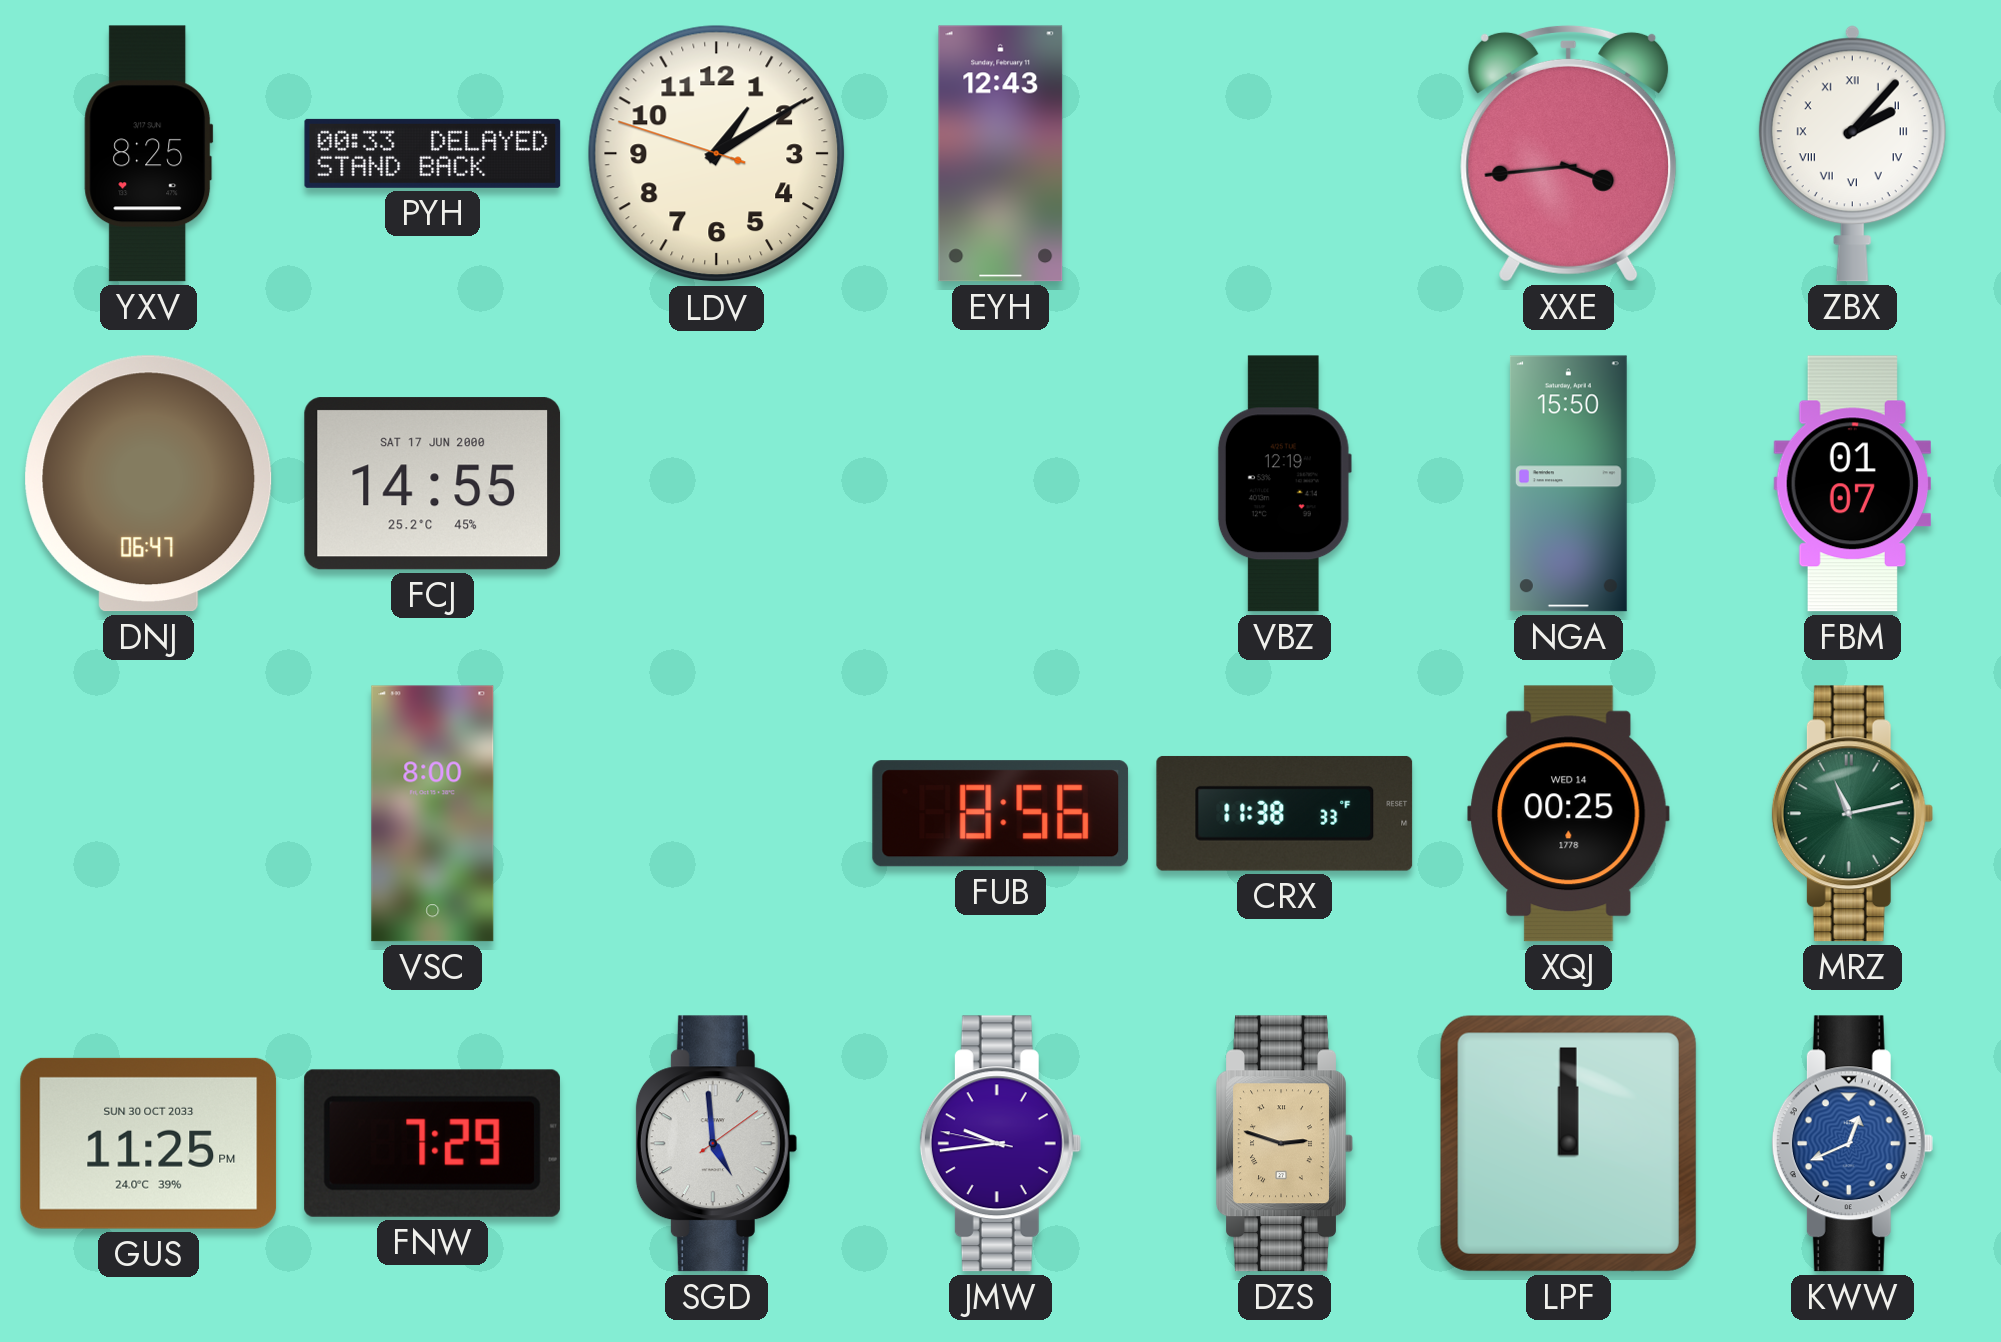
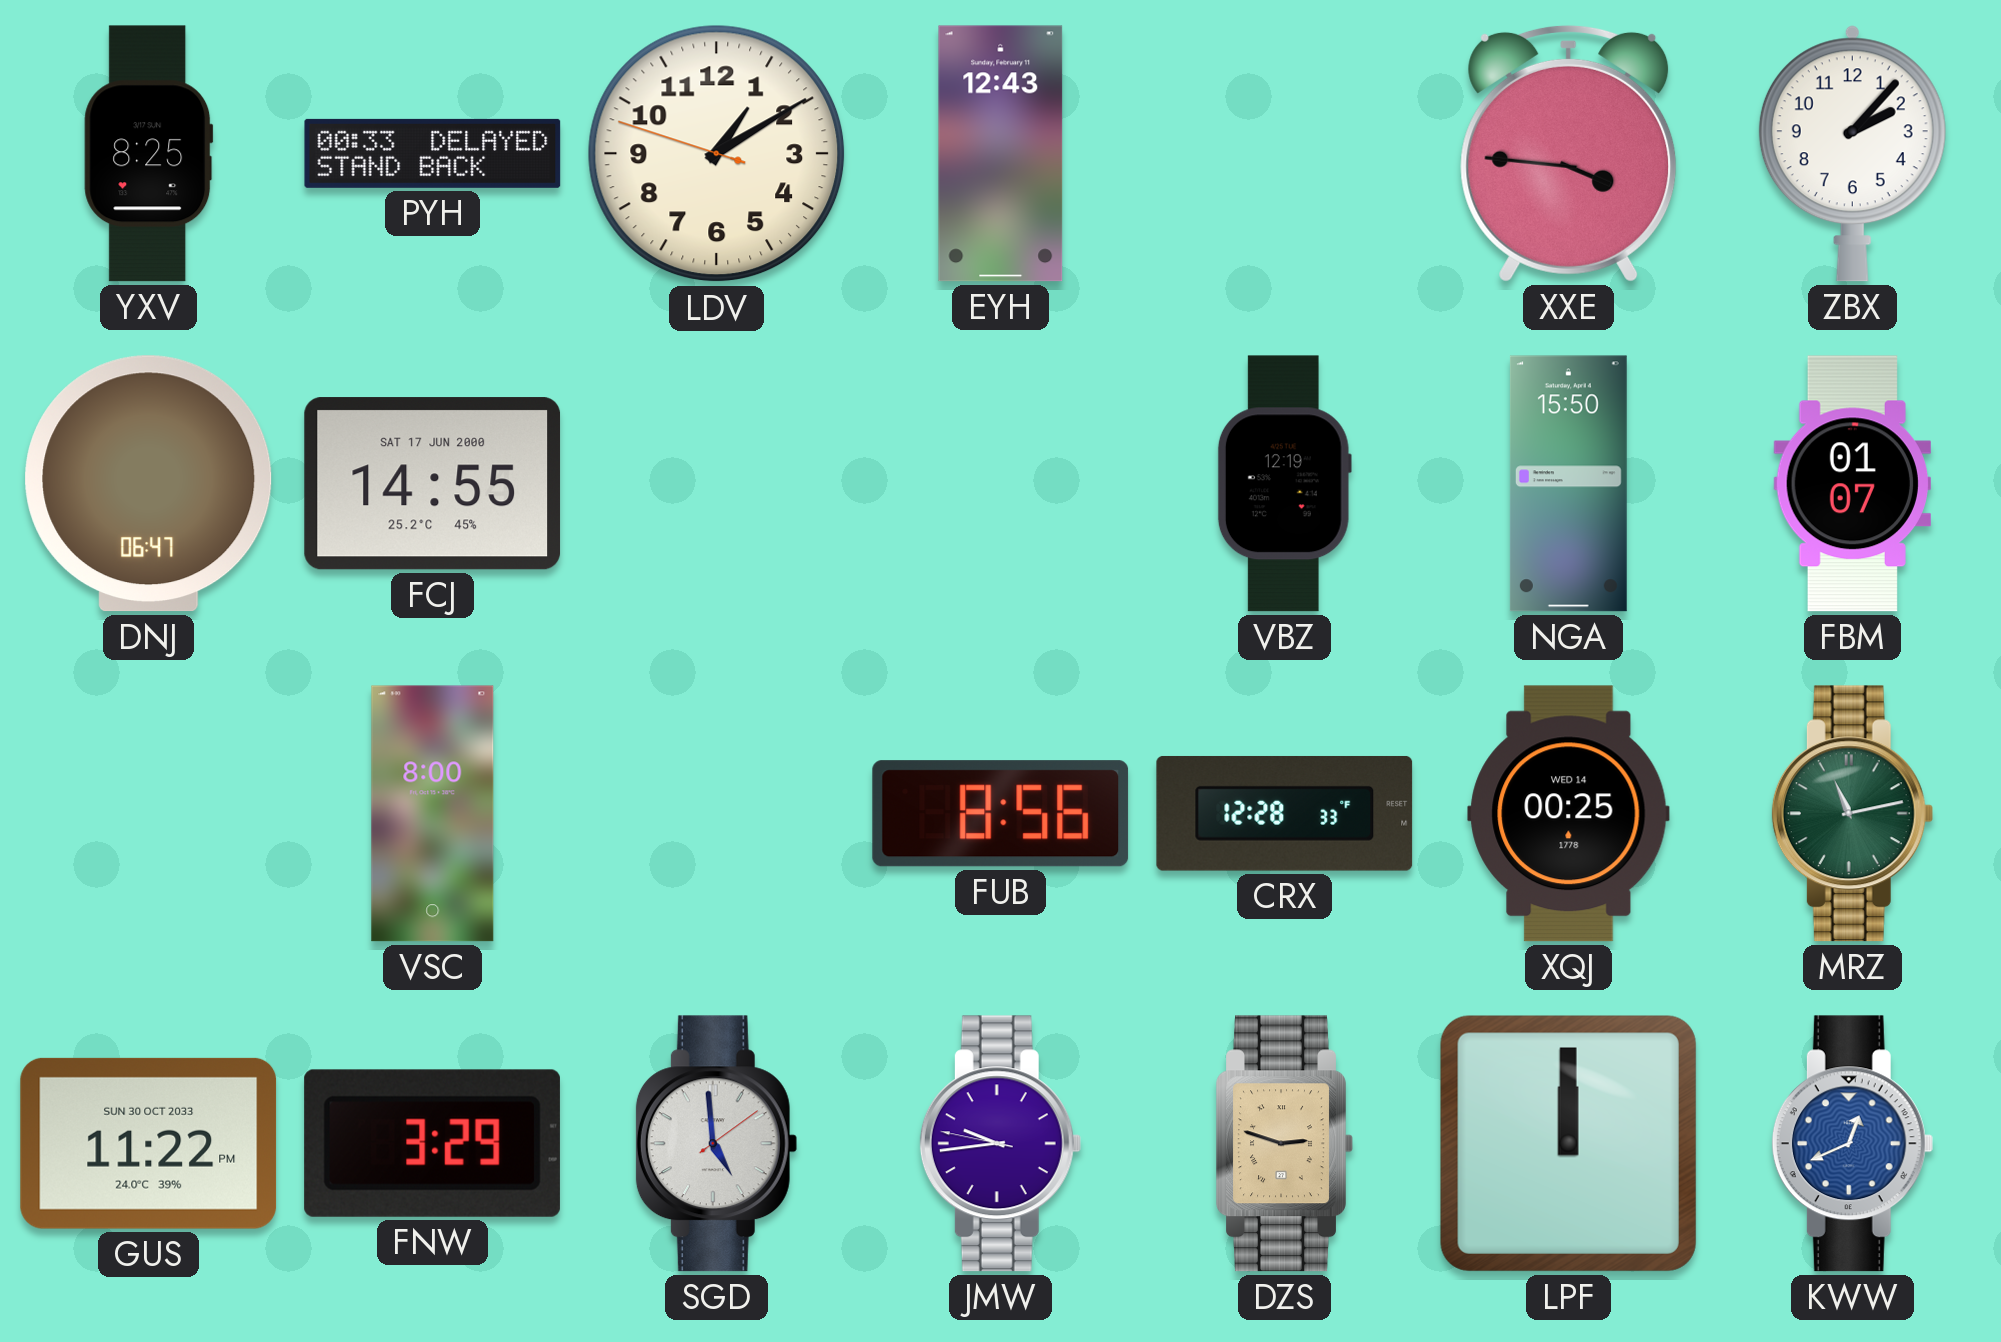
XXE: 3:44 -> 3:46
ZBX numerals: Roman -> Arabic
CRX: 11:38 -> 12:28
GUS: 11:25 -> 11:22
FNW: 7:29 -> 3:29
